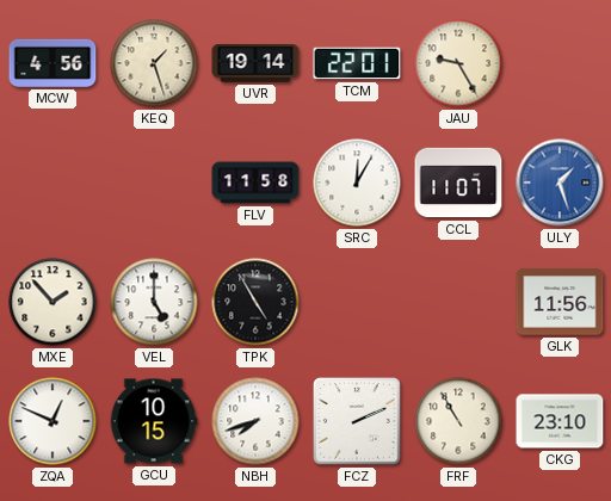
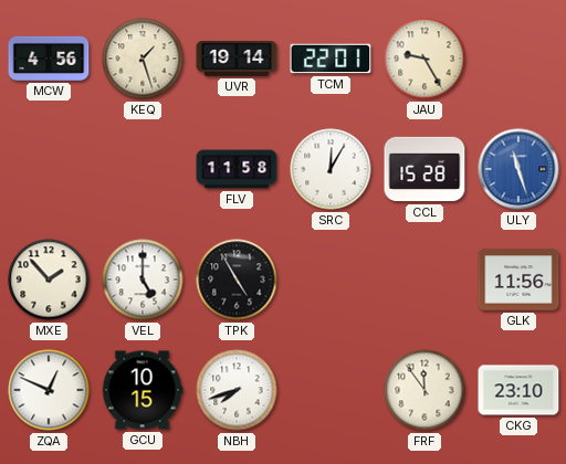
CCL: 11:07 -> 15:28
ULY: 1:27 -> 11:27
FCZ: 2:11 -> none
FRF: 10:55 -> 11:54
